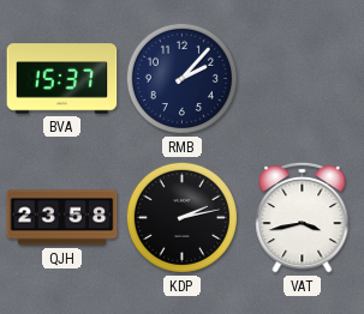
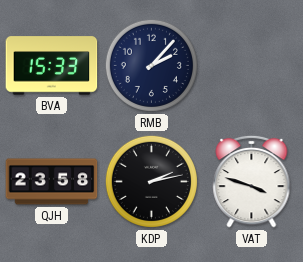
BVA: 15:37 -> 15:33
VAT: 3:43 -> 3:48
